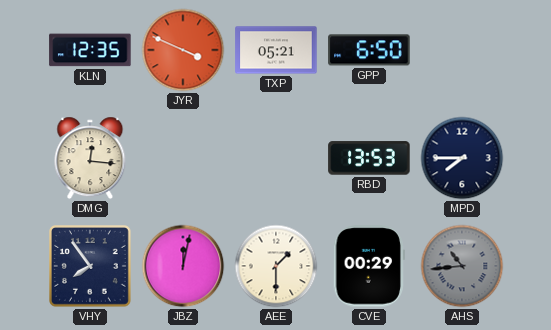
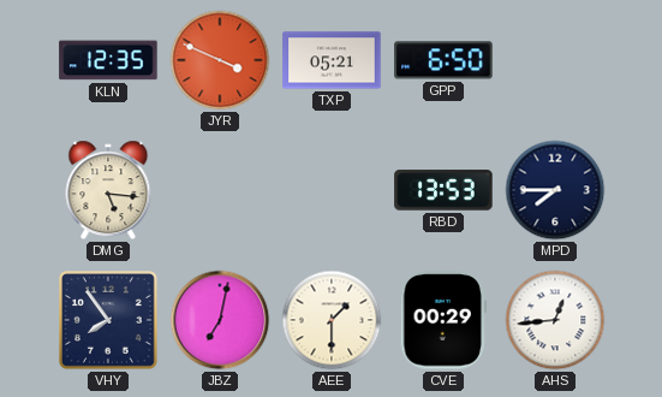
DMG: 12:16 -> 5:16
JBZ: 12:02 -> 7:02
AHS: 10:44 -> 12:44
AHS dial: grey -> white
